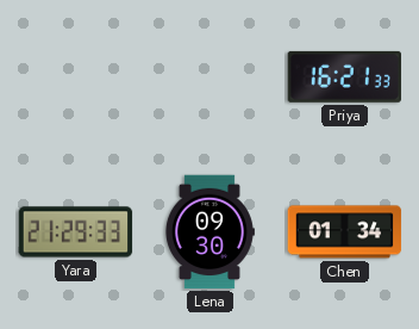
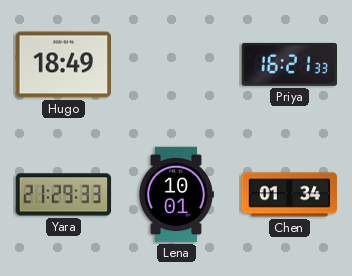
Hugo: none -> 18:49
Lena: 09:30 -> 10:01
